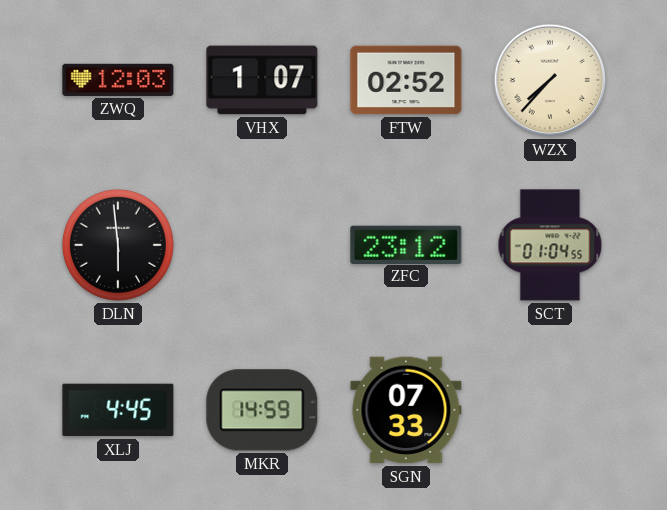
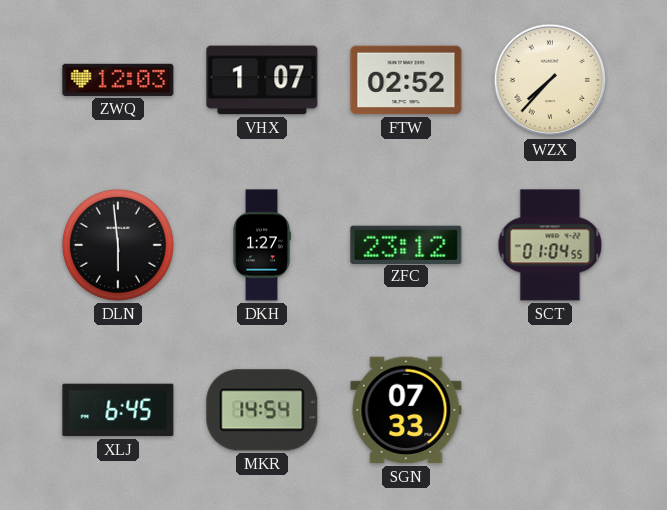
DKH: none -> 1:27
XLJ: 4:45 -> 6:45
MKR: 14:59 -> 14:54
